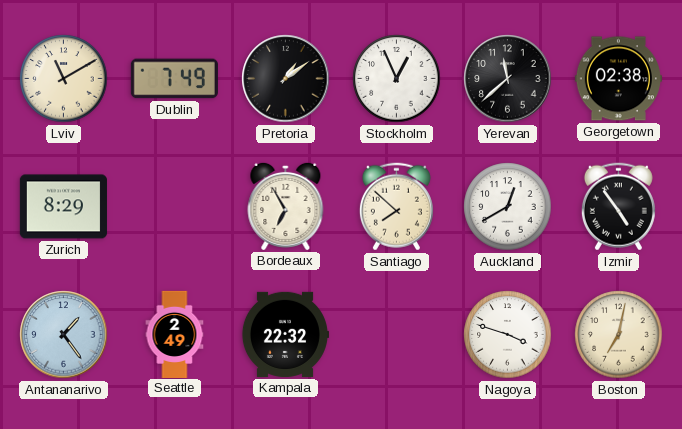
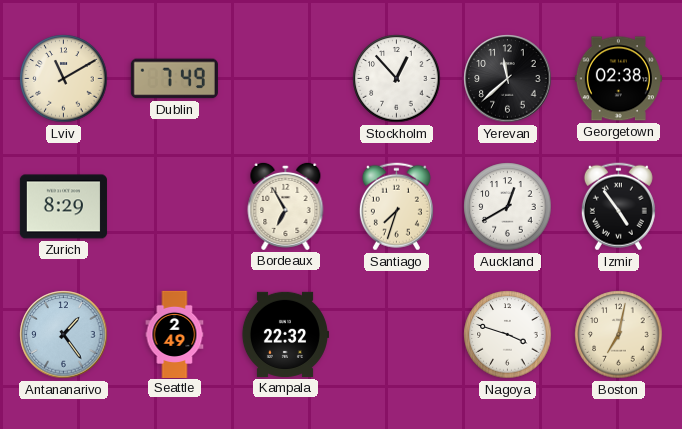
Pretoria: 1:09 -> none
Stockholm: 12:56 -> 12:53
Santiago: 7:52 -> 7:33
